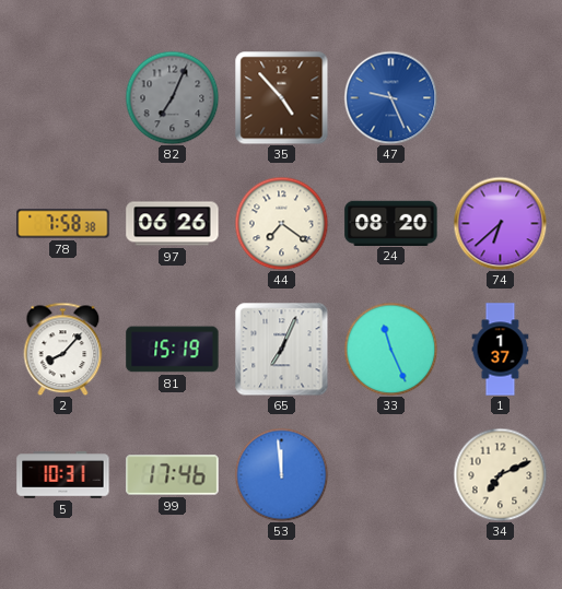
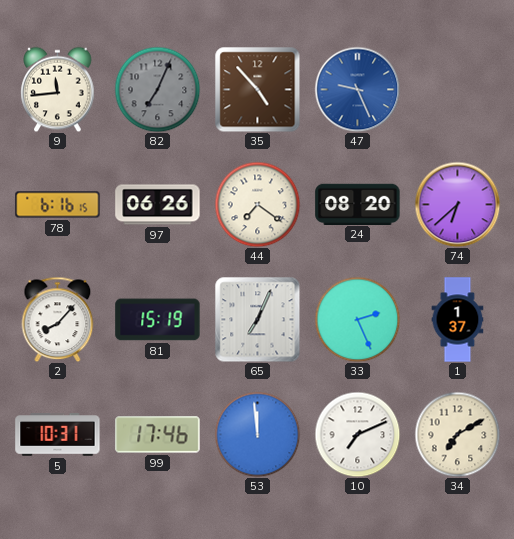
9: none -> 11:44
78: 7:58 -> 6:16
33: 11:26 -> 2:26
10: none -> 7:11
34: 7:11 -> 7:10
